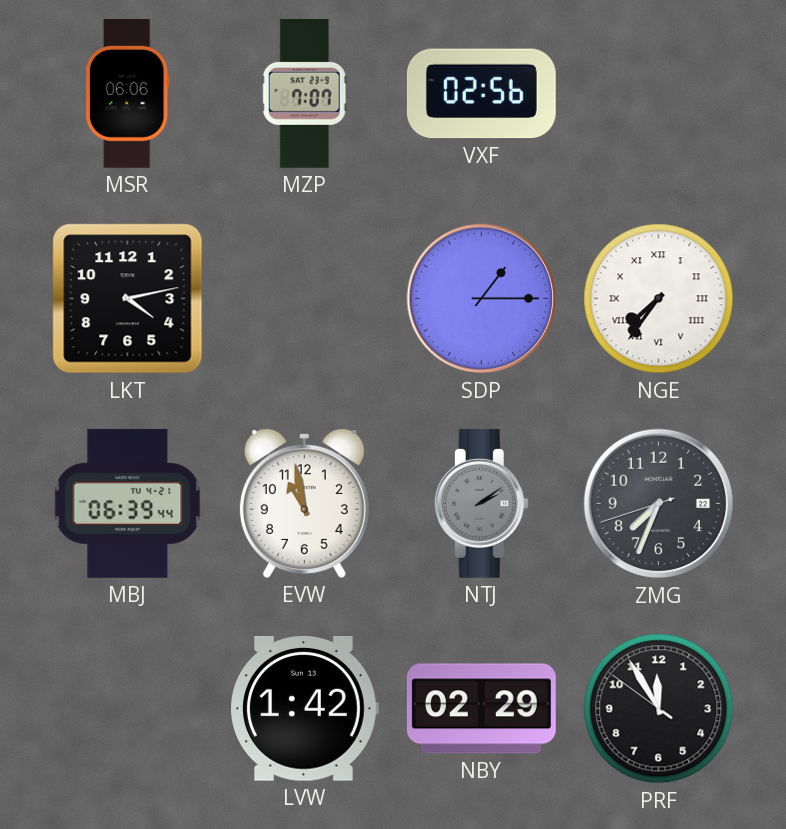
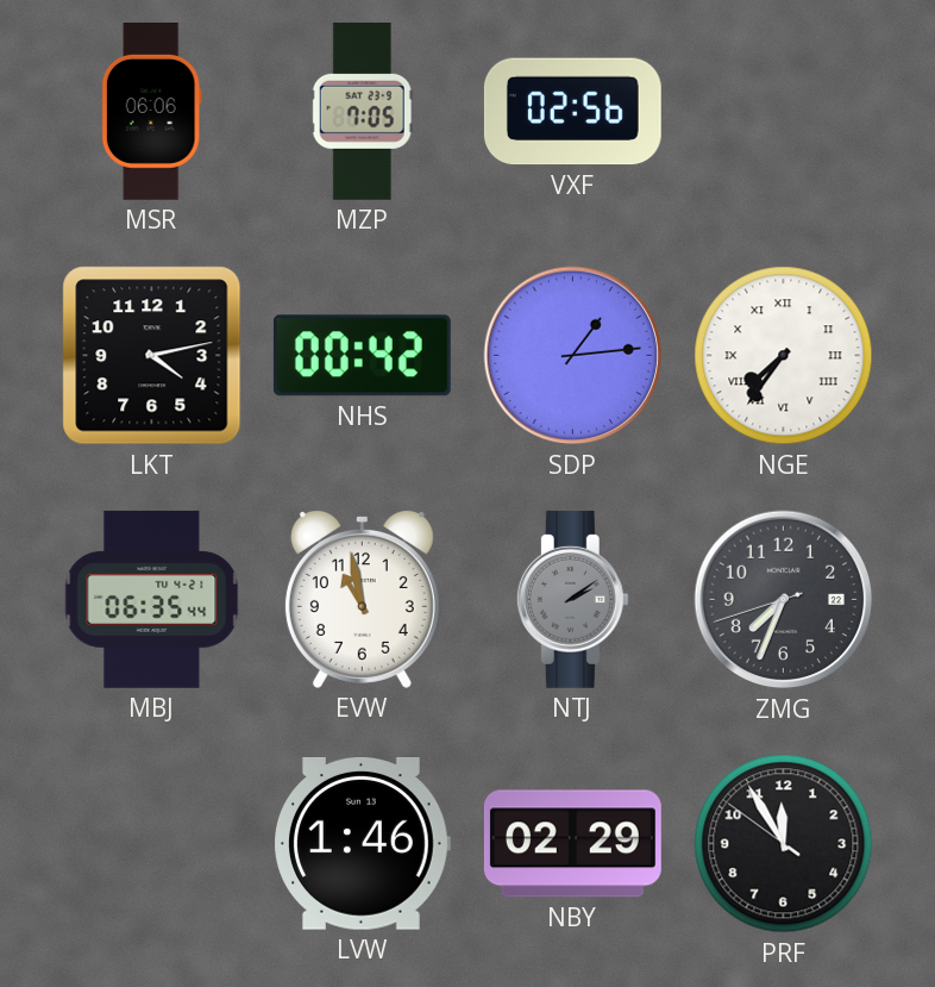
MZP: 7:07 -> 7:05
NHS: none -> 00:42
SDP: 1:15 -> 1:14
MBJ: 06:39 -> 06:35
LVW: 1:42 -> 1:46
